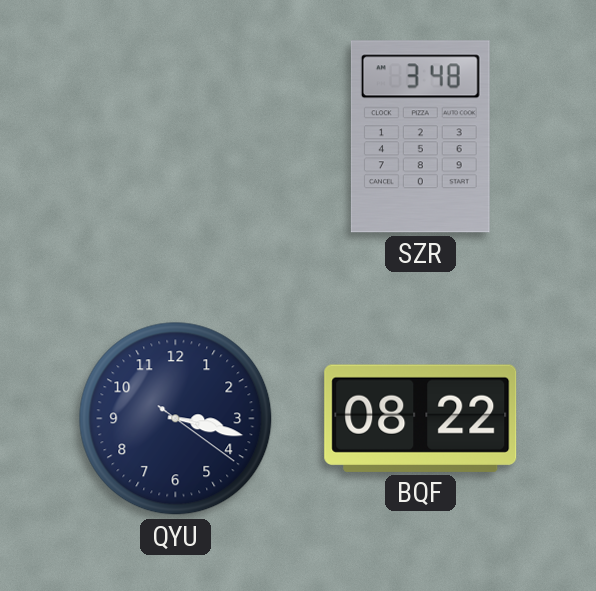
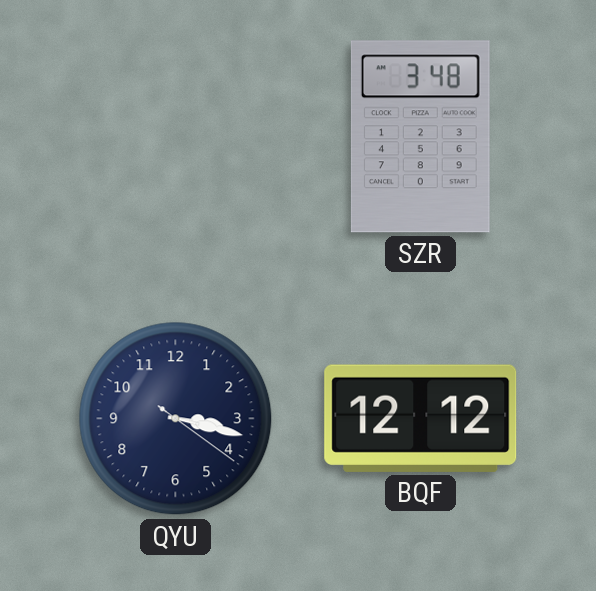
BQF: 08:22 -> 12:12
